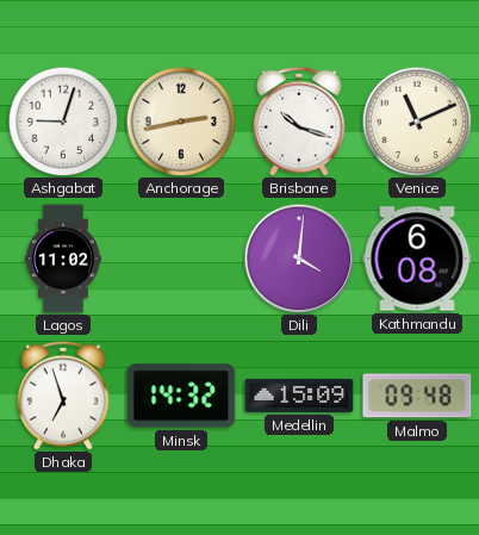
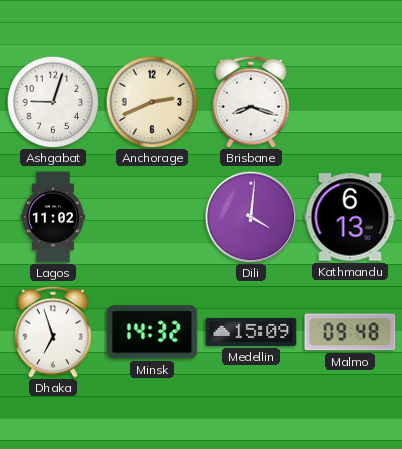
Anchorage: 2:43 -> 2:41
Brisbane: 10:18 -> 8:18
Venice: 11:11 -> none
Kathmandu: 6:08 -> 6:13
